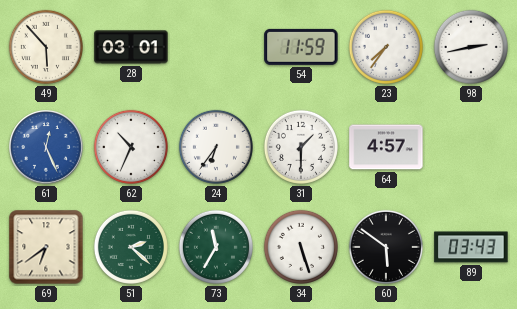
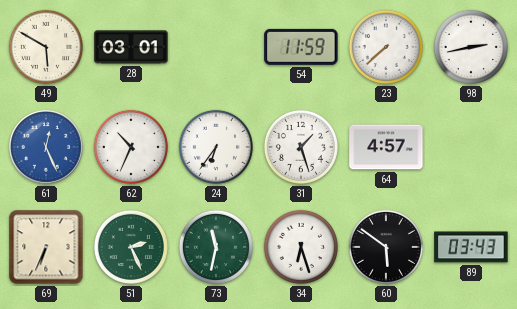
49: 5:53 -> 5:50
23: 7:36 -> 7:38
31: 1:30 -> 1:27
69: 6:39 -> 6:34
51: 2:22 -> 2:26
73: 11:35 -> 11:32
34: 5:27 -> 6:27
